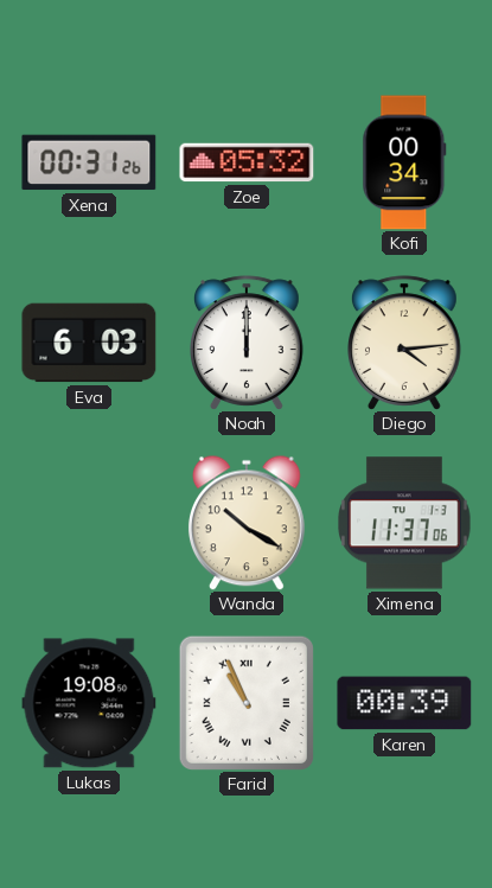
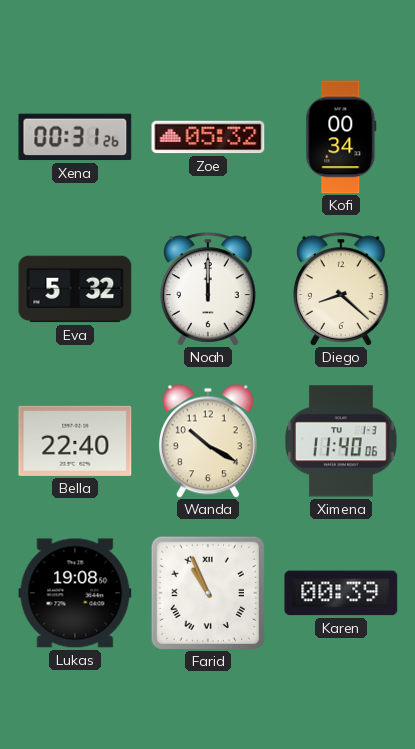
Eva: 6:03 -> 5:32
Diego: 4:14 -> 8:22
Bella: none -> 22:40
Ximena: 11:37 -> 11:40
